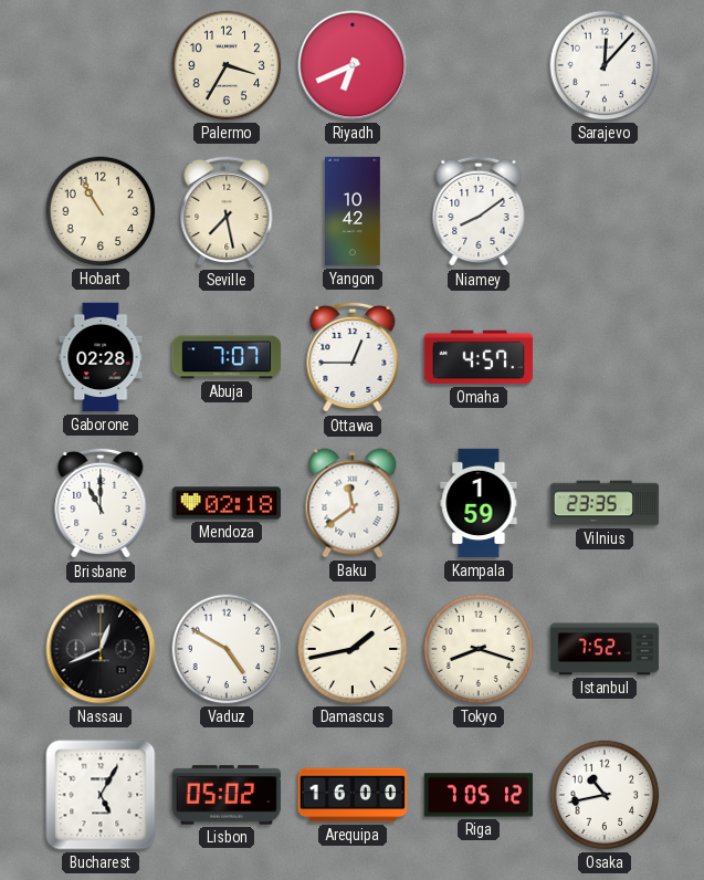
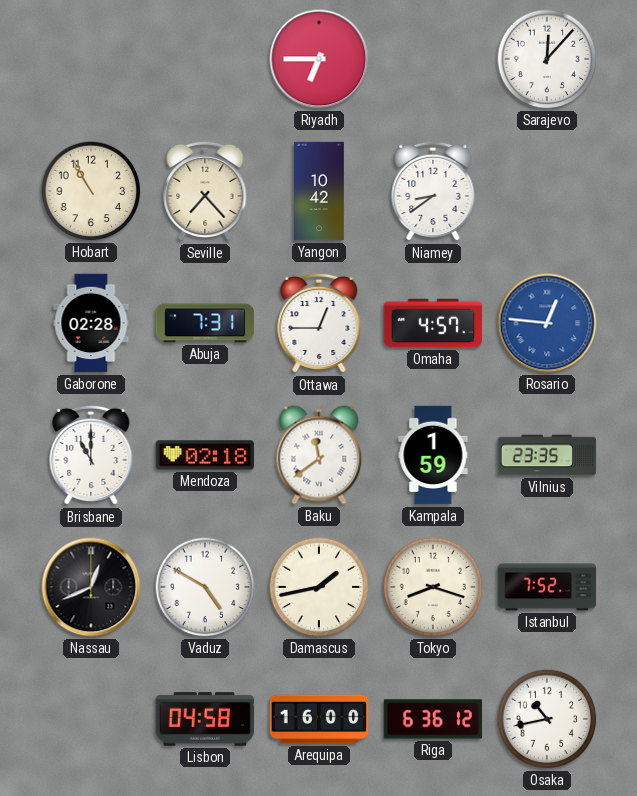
Palermo: 3:35 -> none
Riyadh: 6:41 -> 6:45
Seville: 7:28 -> 7:23
Niamey: 8:09 -> 8:39
Abuja: 7:07 -> 7:31
Rosario: none -> 12:46
Bucharest: 5:05 -> none
Lisbon: 05:02 -> 04:58
Riga: 7:05 -> 6:36
